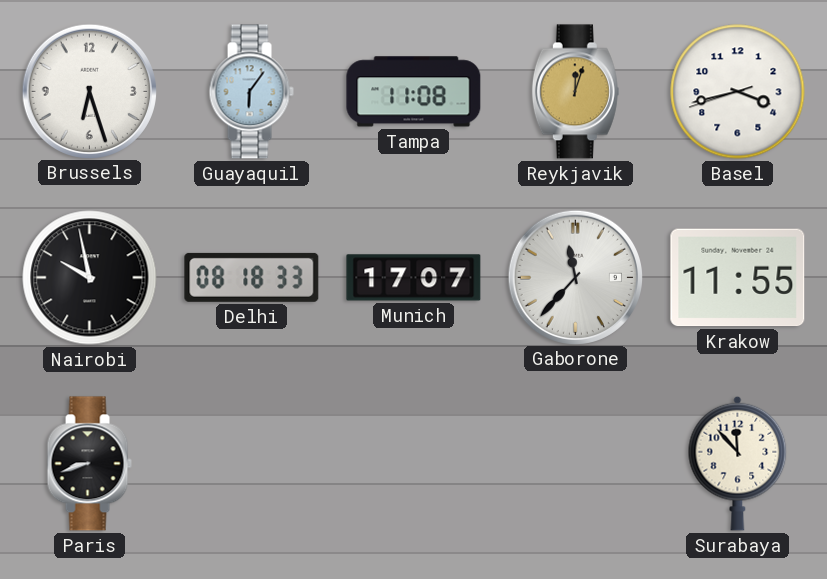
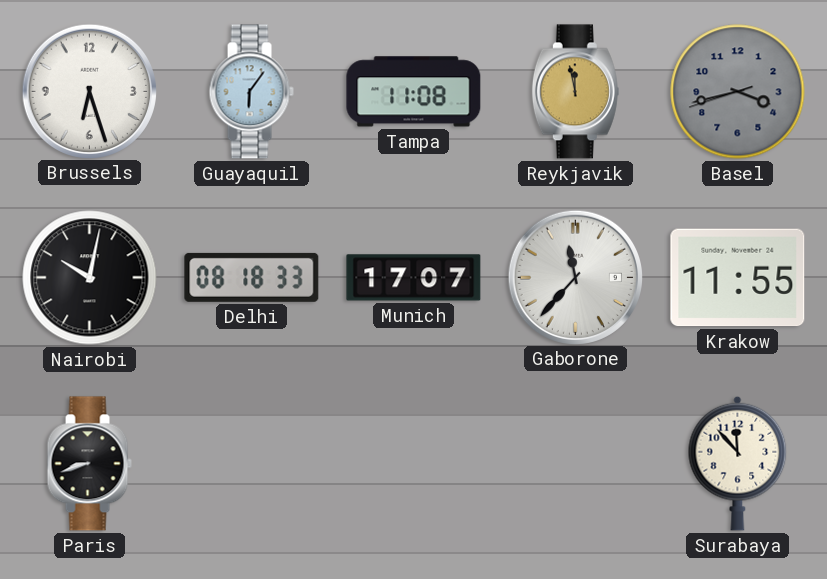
Reykjavik: 12:03 -> 11:58
Basel dial: white -> grey
Nairobi: 9:58 -> 10:02
